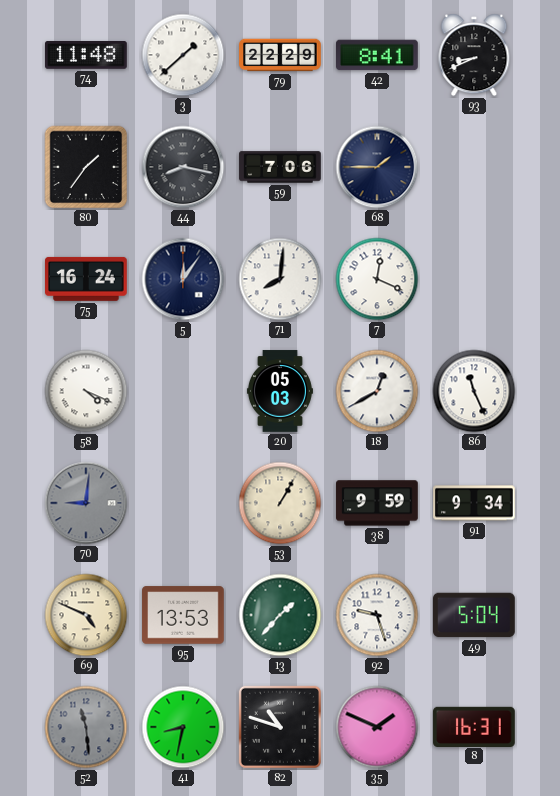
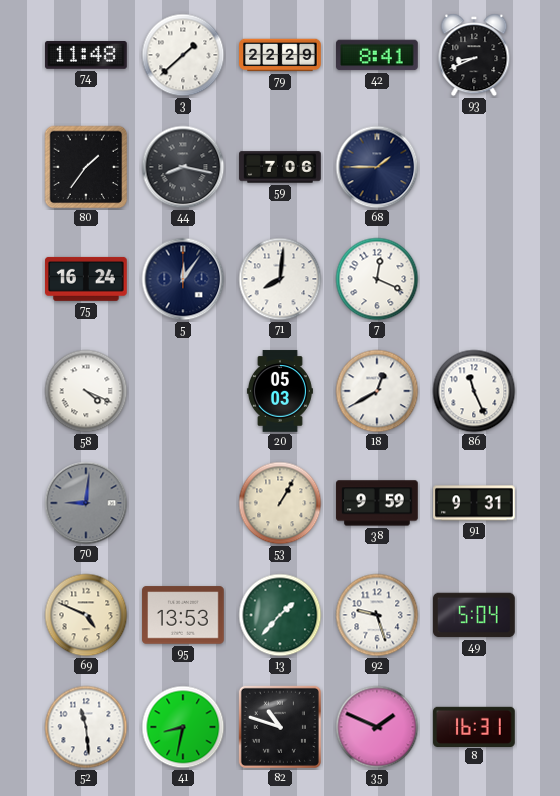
91: 9:34 -> 9:31
52 dial: grey -> white
